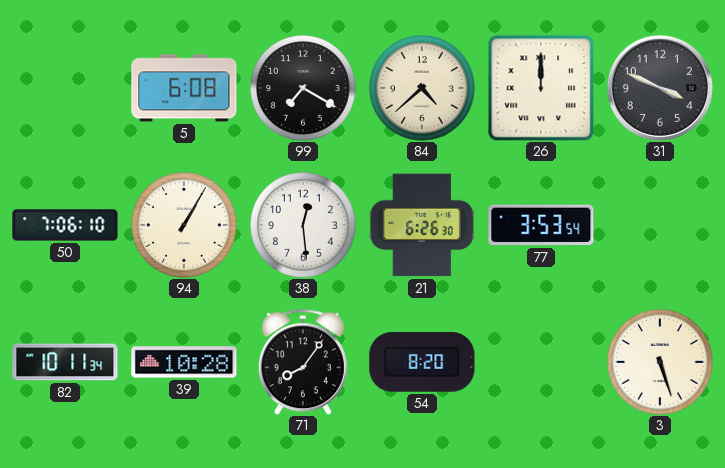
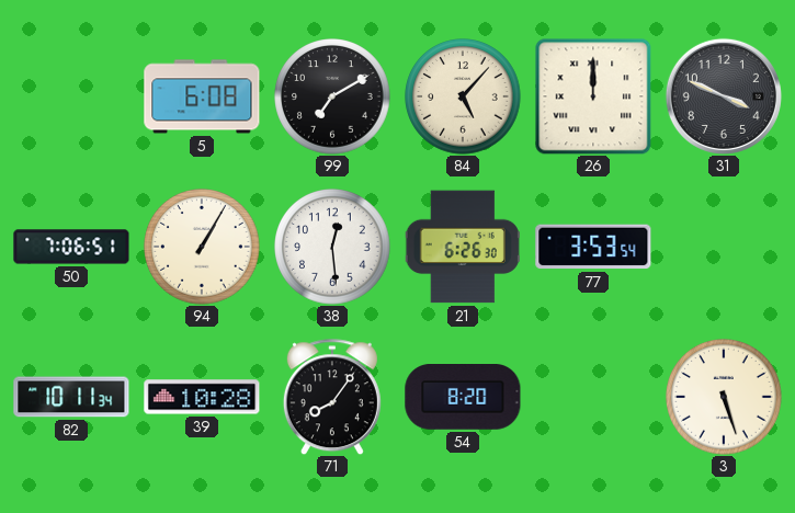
99: 7:20 -> 7:10
84: 4:38 -> 5:07
50: 7:06:10 -> 7:06:51
